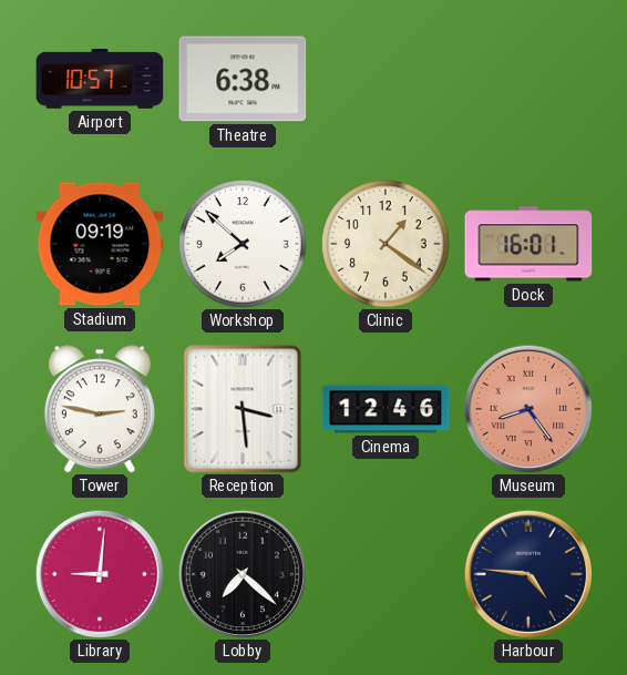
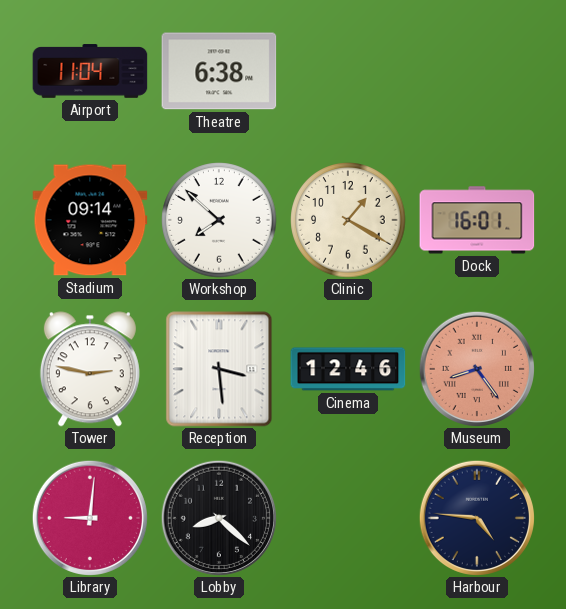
Airport: 10:57 -> 11:04
Stadium: 09:19 -> 09:14
Clinic: 1:21 -> 1:20
Lobby: 7:22 -> 8:22
